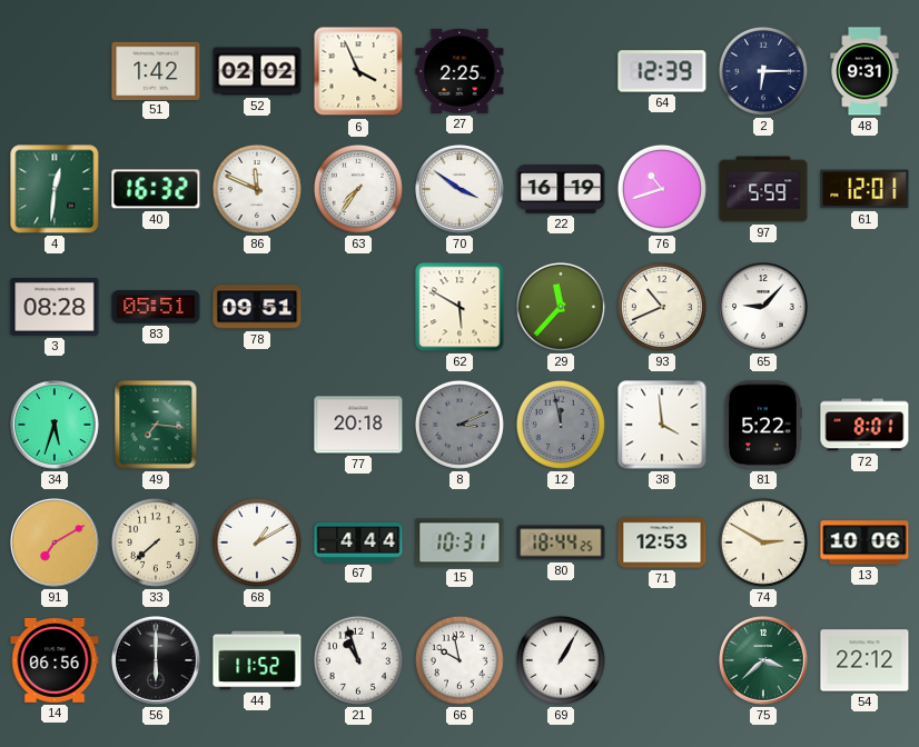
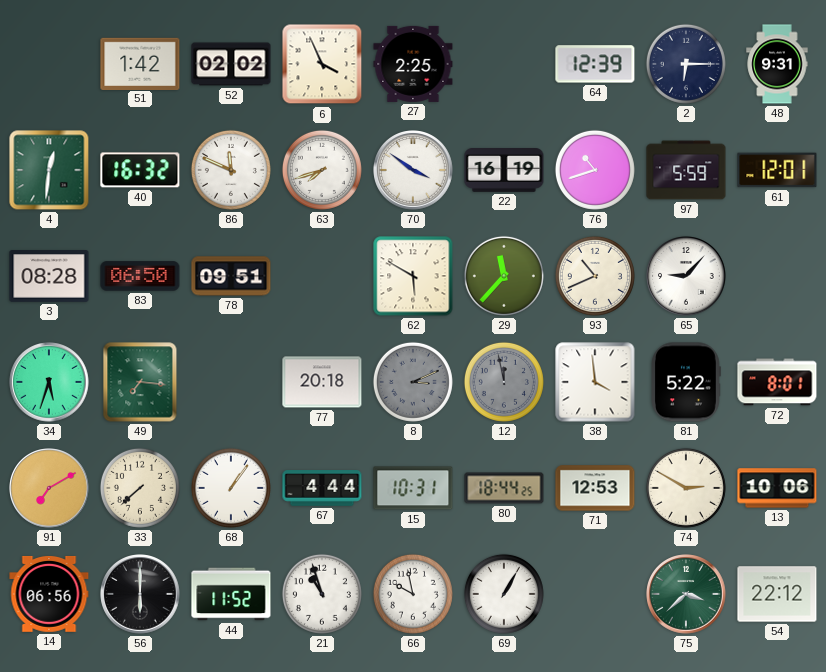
63: 7:36 -> 7:42
83: 05:51 -> 06:50
68: 1:10 -> 1:06
